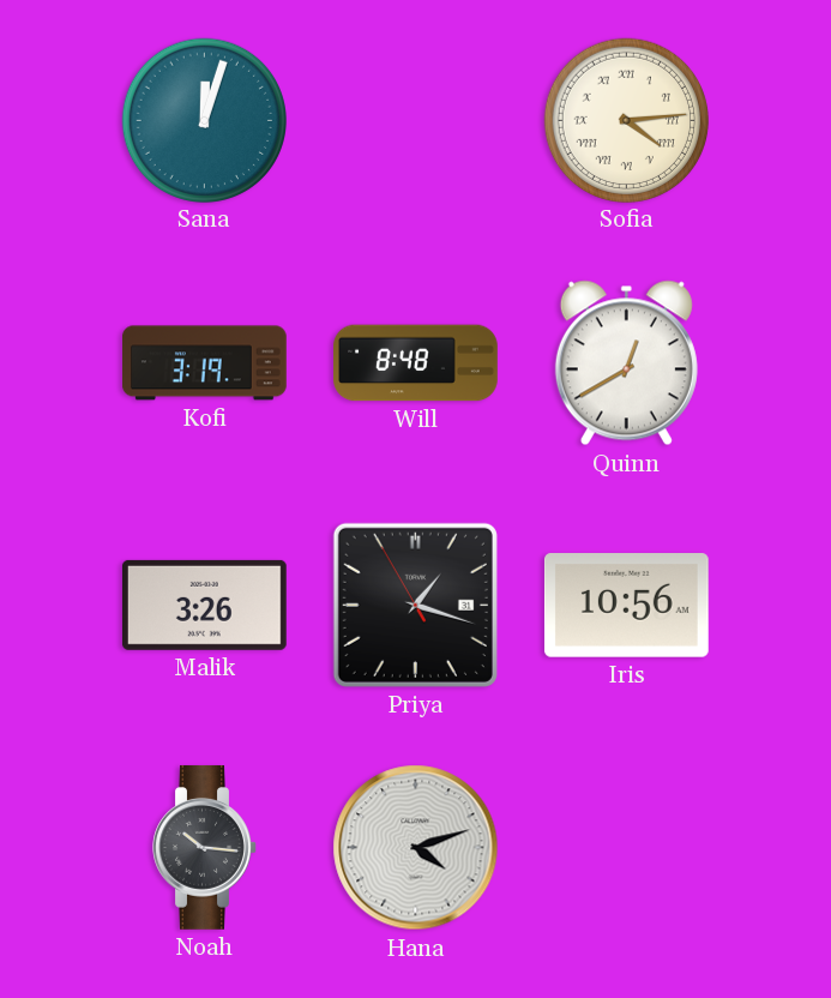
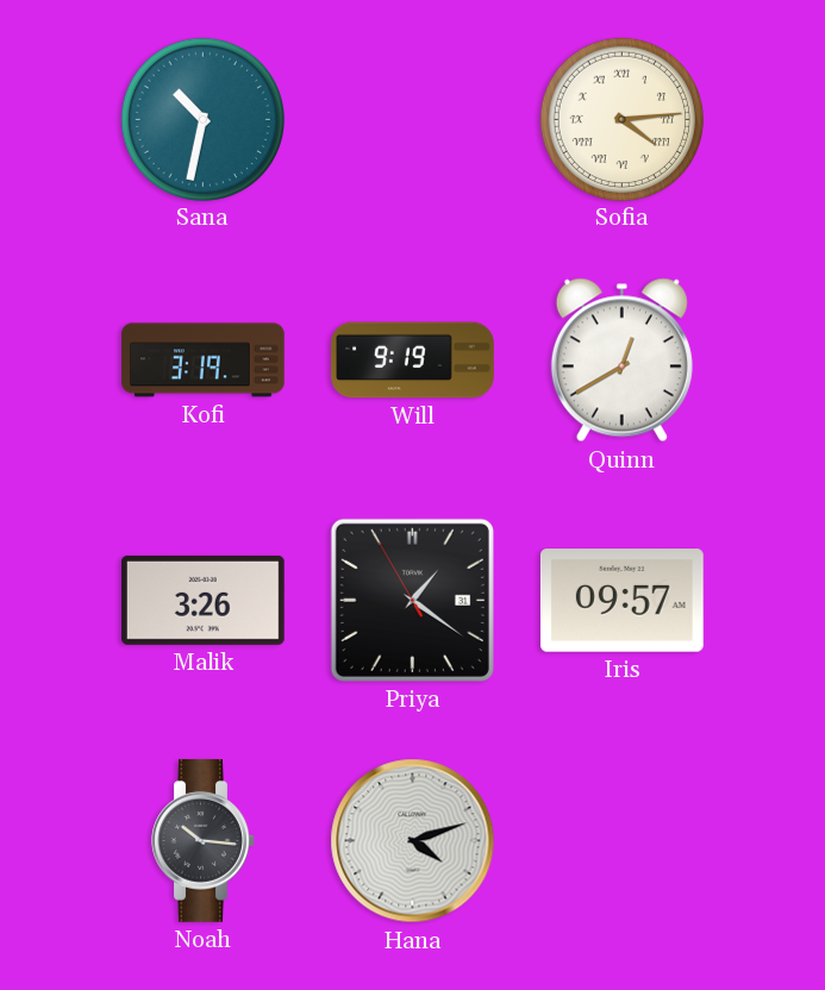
Sana: 12:03 -> 10:32
Will: 8:48 -> 9:19
Priya: 1:17 -> 1:20
Iris: 10:56 -> 09:57
